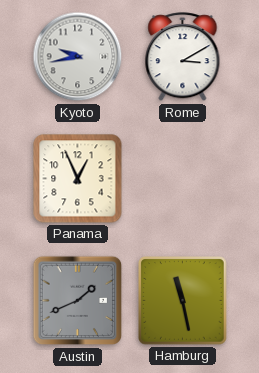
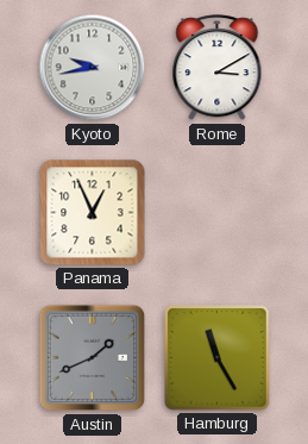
Hamburg: 11:28 -> 11:25
